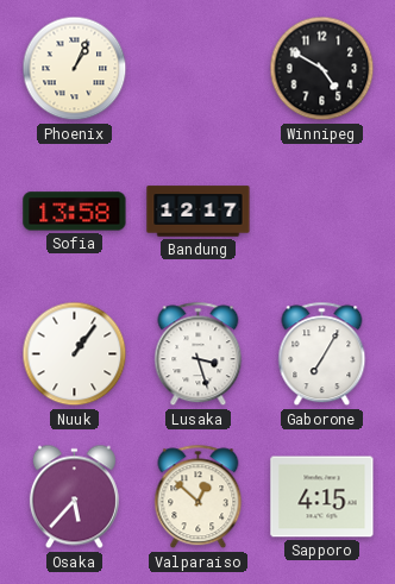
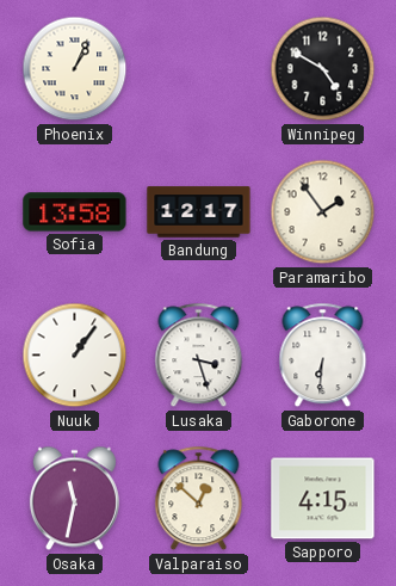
Paramaribo: none -> 1:54
Gaborone: 7:05 -> 6:31
Osaka: 5:37 -> 11:32
